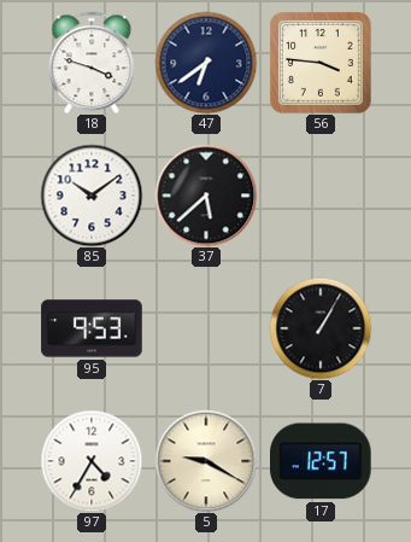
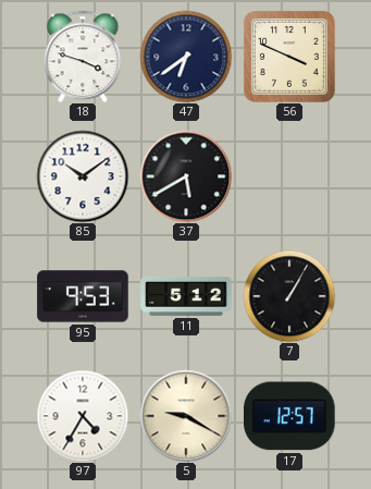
56: 3:46 -> 3:49
37: 5:38 -> 5:40
11: none -> 5:12
